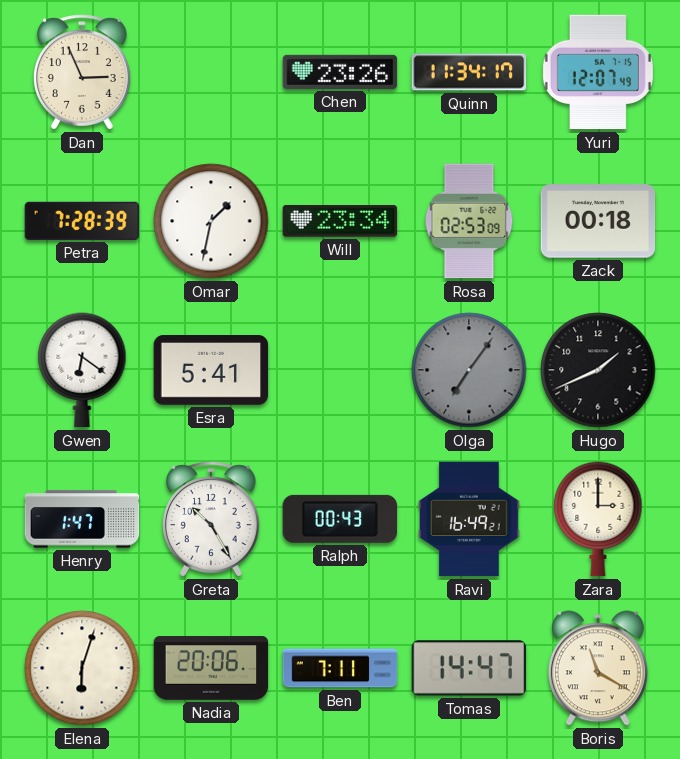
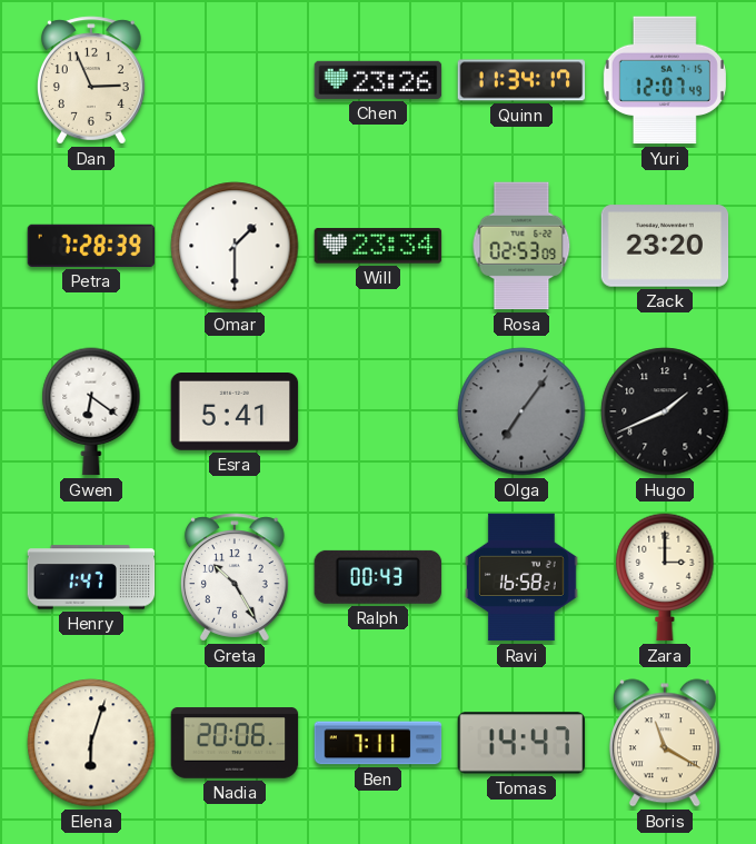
Omar: 1:32 -> 1:30
Zack: 00:18 -> 23:20
Ravi: 16:49 -> 16:58
